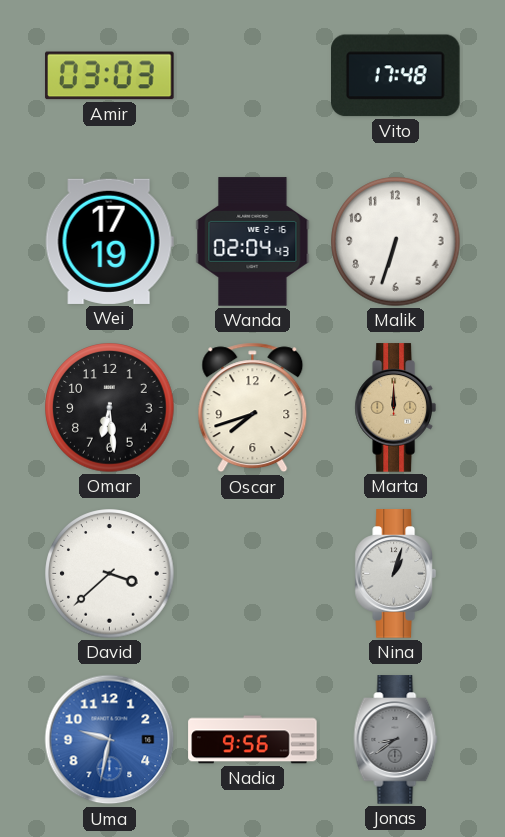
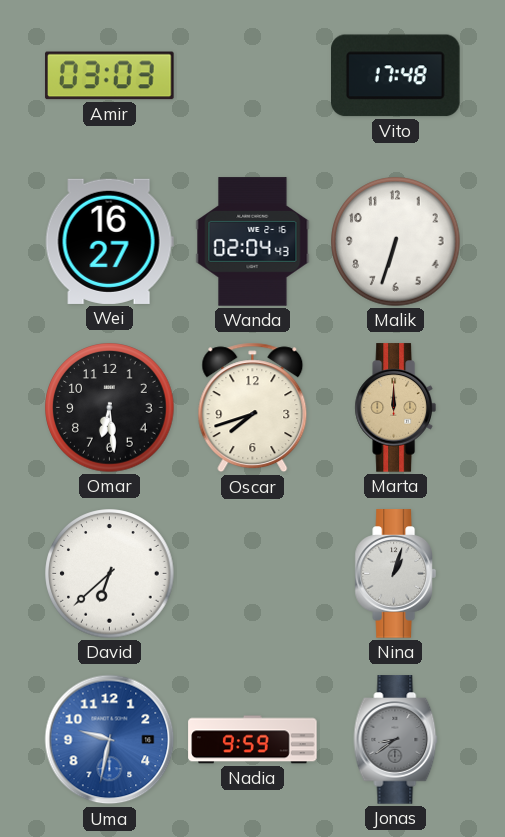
Wei: 17:19 -> 16:27
David: 3:38 -> 6:38
Nadia: 9:56 -> 9:59
